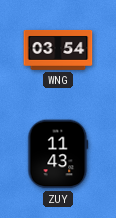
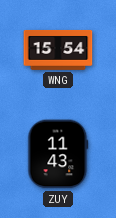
WNG: 03:54 -> 15:54
